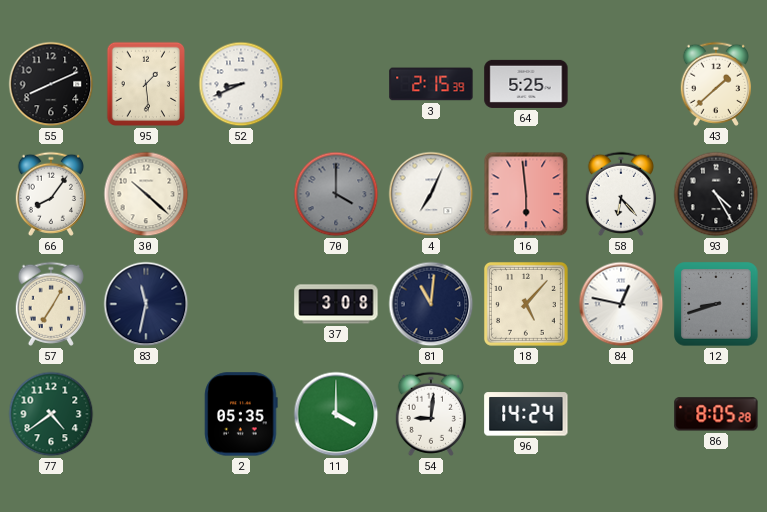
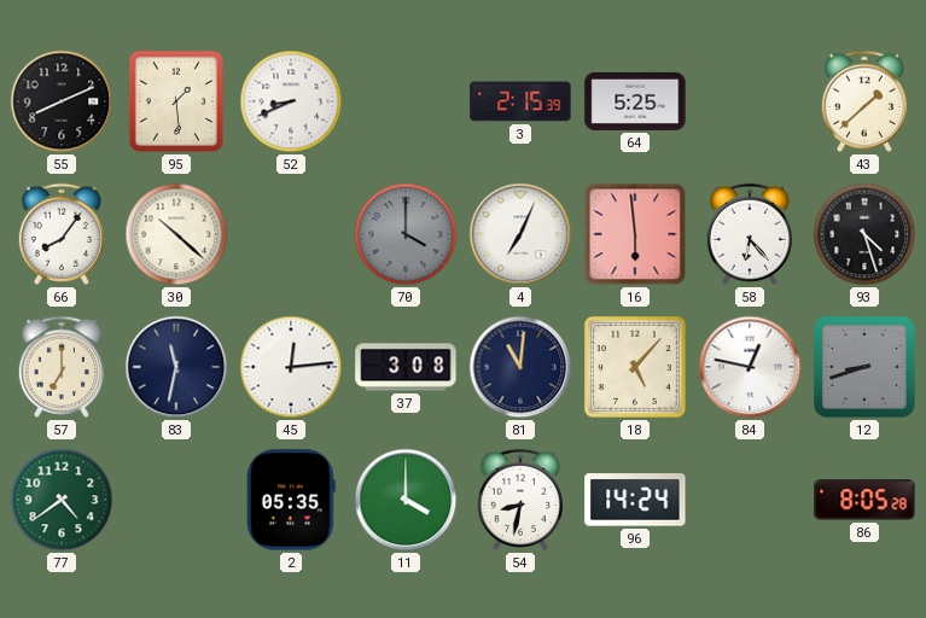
93: 4:25 -> 4:27
57: 7:05 -> 7:00
45: none -> 12:14
54: 9:01 -> 8:32
